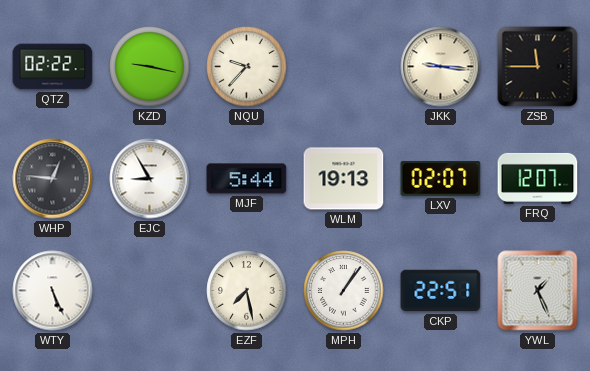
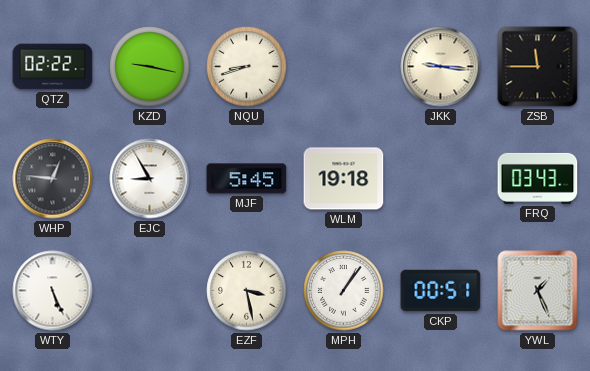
NQU: 9:37 -> 8:42
MJF: 5:44 -> 5:45
WLM: 19:13 -> 19:18
LXV: 02:07 -> none
FRQ: 12:07 -> 03:43
EZF: 7:28 -> 3:28
CKP: 22:51 -> 00:51
